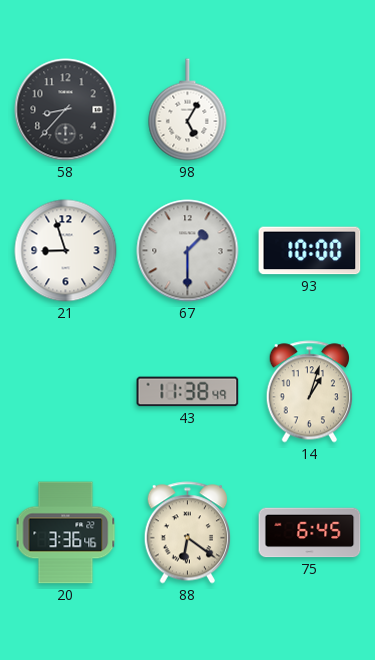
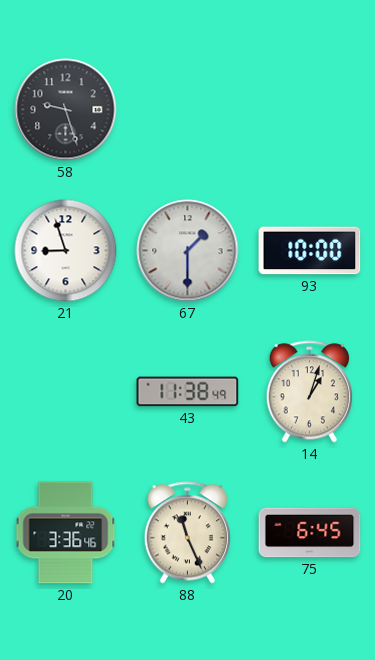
58: 8:37 -> 9:27
98: 5:05 -> none
88: 6:21 -> 11:26
